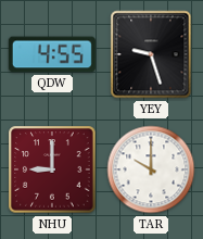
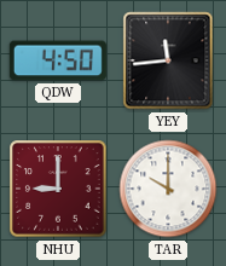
QDW: 4:55 -> 4:50
YEY: 9:27 -> 11:44
